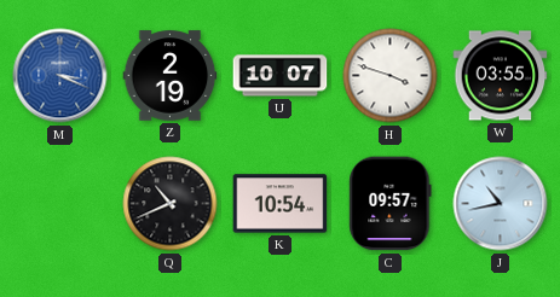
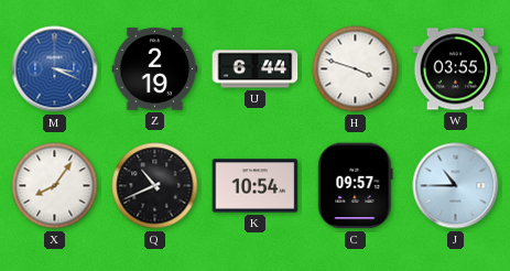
U: 10:07 -> 6:44
X: none -> 8:06
J: 10:43 -> 10:45
